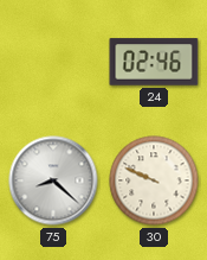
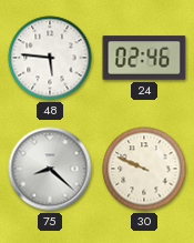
48: none -> 5:46
